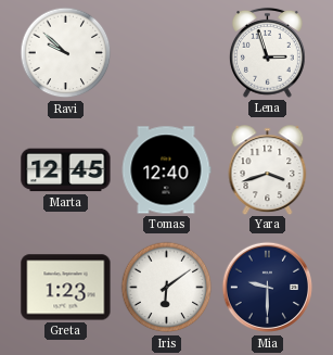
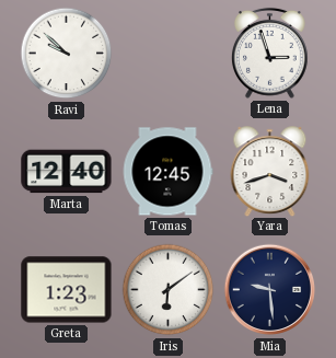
Marta: 12:45 -> 12:40
Tomas: 12:40 -> 12:45
Mia: 9:30 -> 9:29
